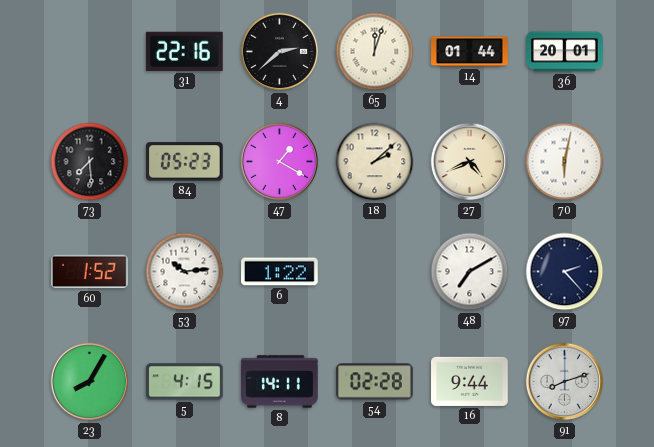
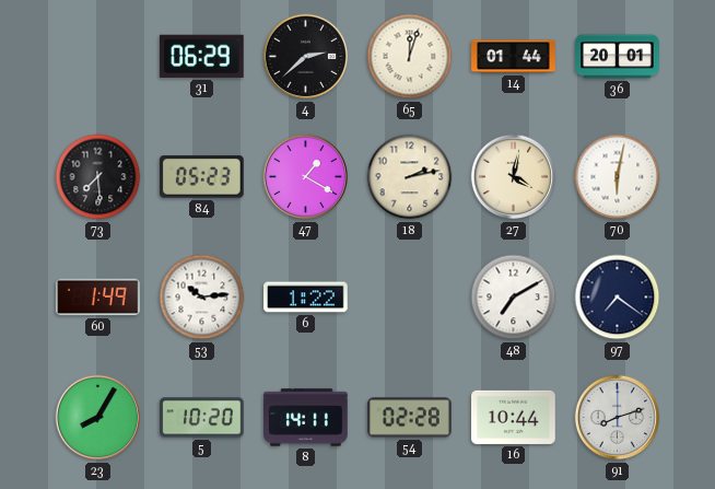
31: 22:16 -> 06:29
18: 2:08 -> 2:13
27: 4:41 -> 4:02
60: 1:52 -> 1:49
97: 2:23 -> 7:21
5: 4:15 -> 10:20
16: 9:44 -> 10:44
